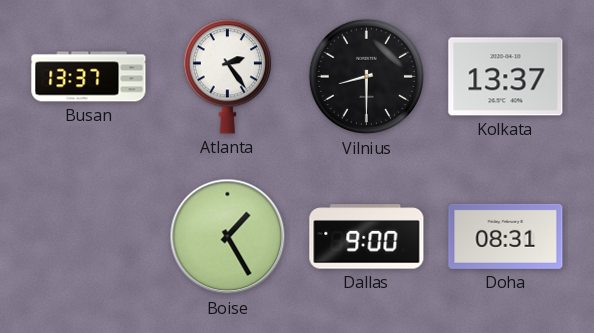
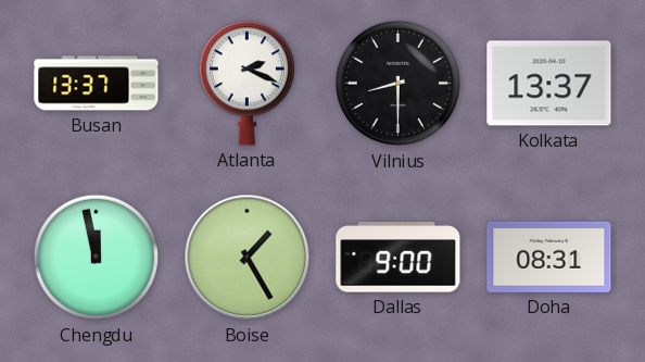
Atlanta: 2:24 -> 2:19
Chengdu: none -> 11:58
